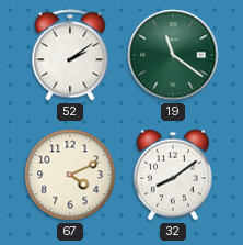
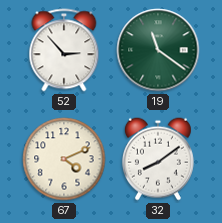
52: 2:09 -> 2:53
